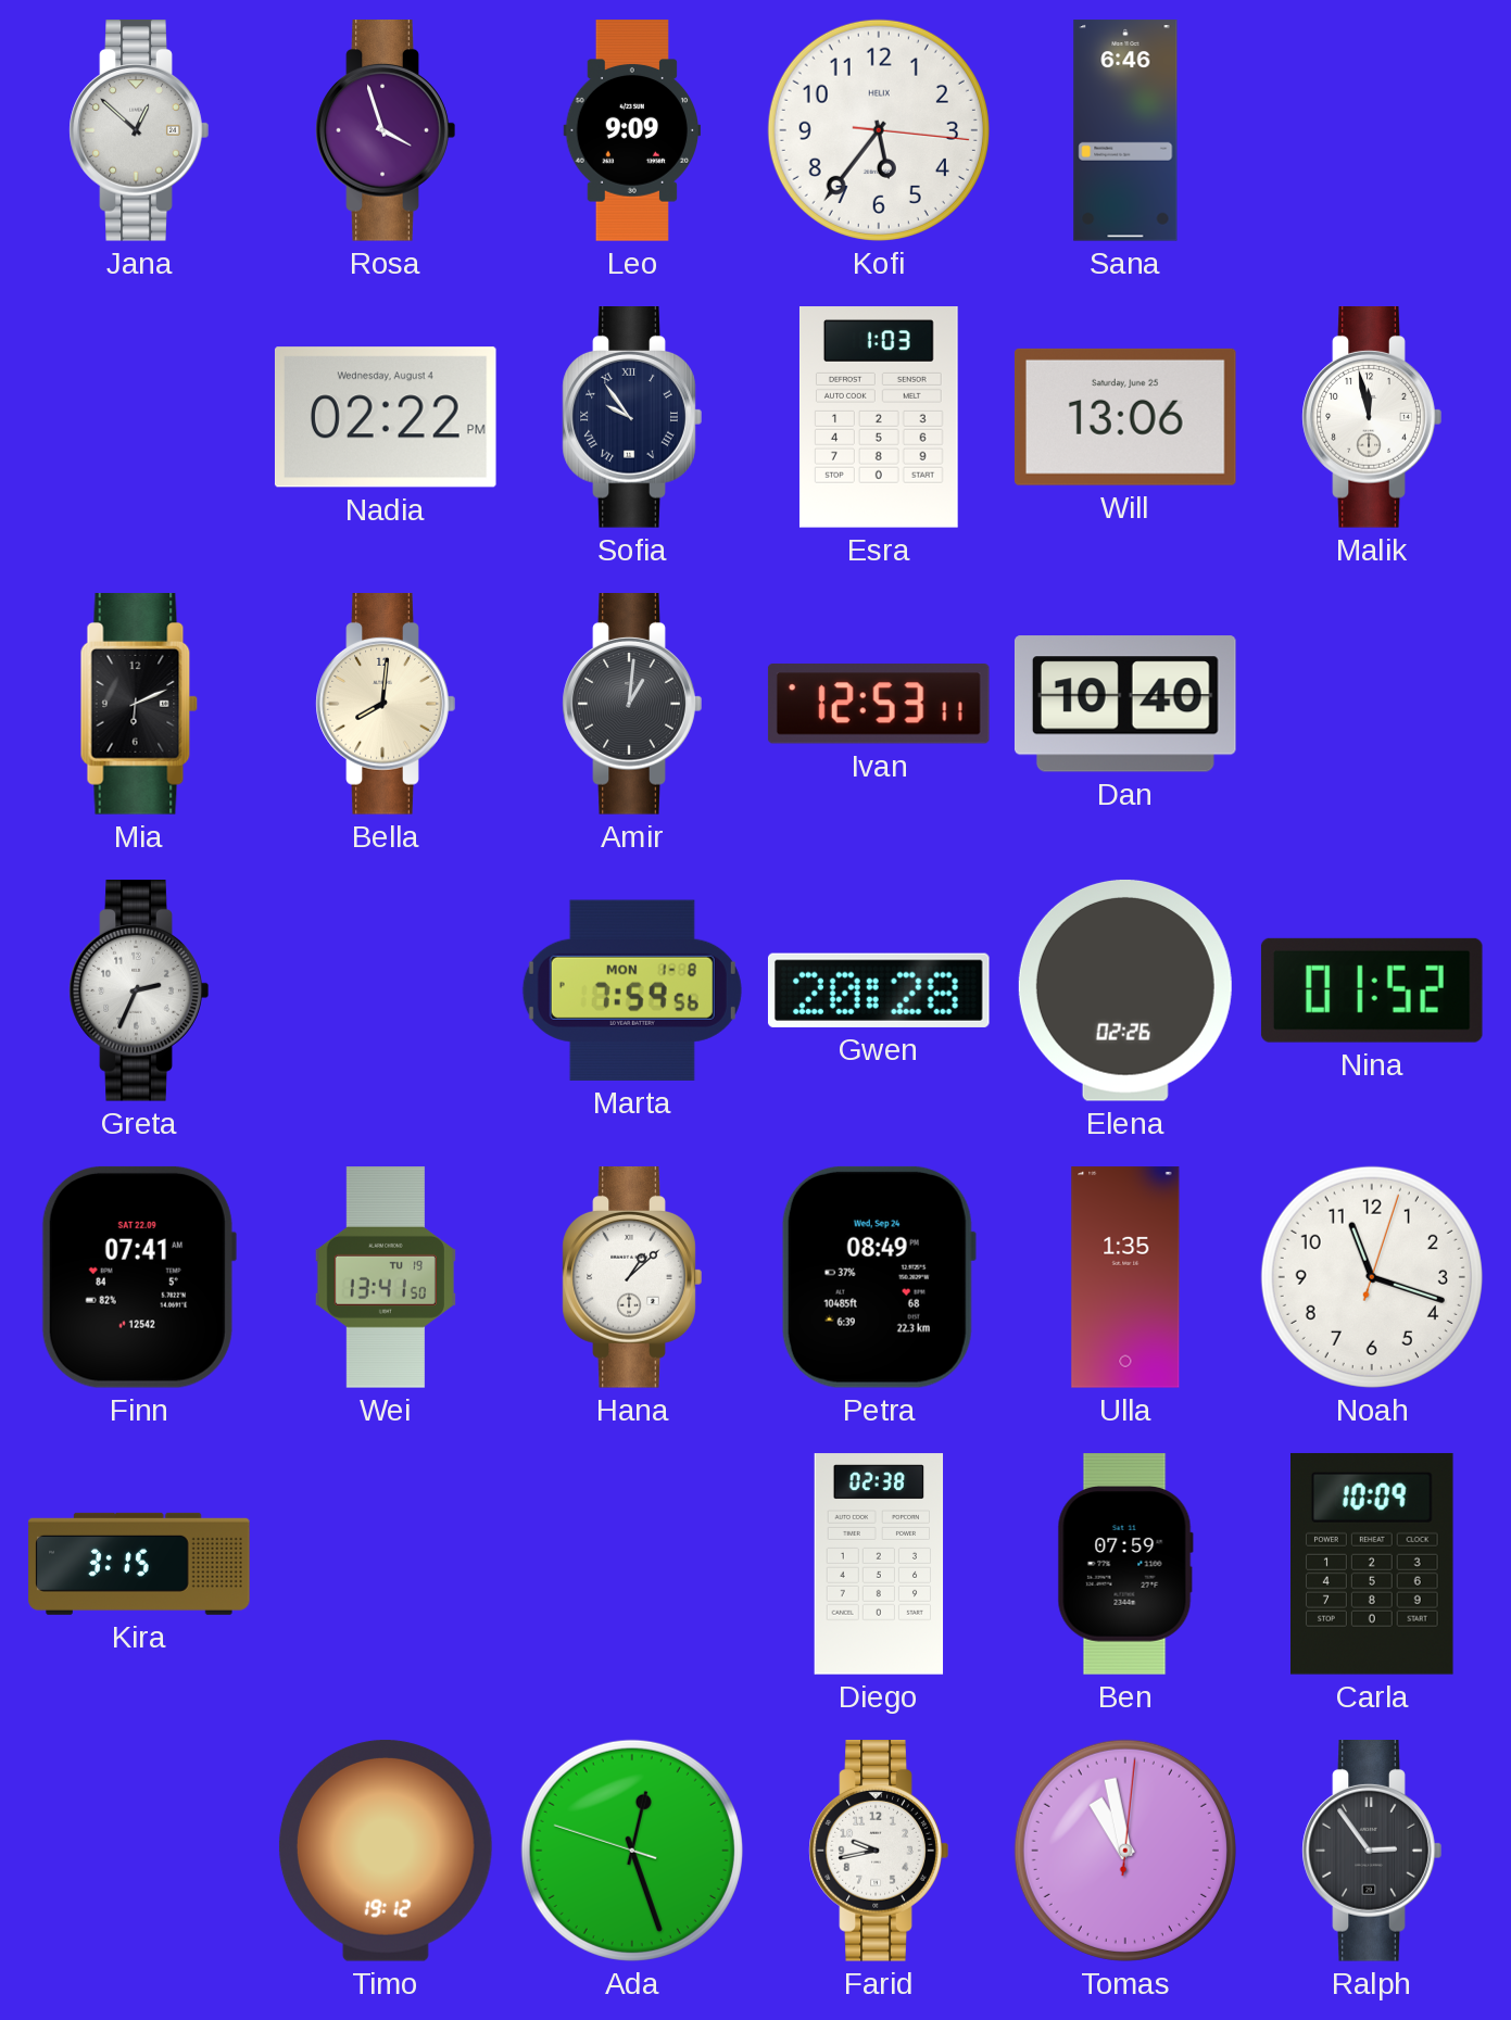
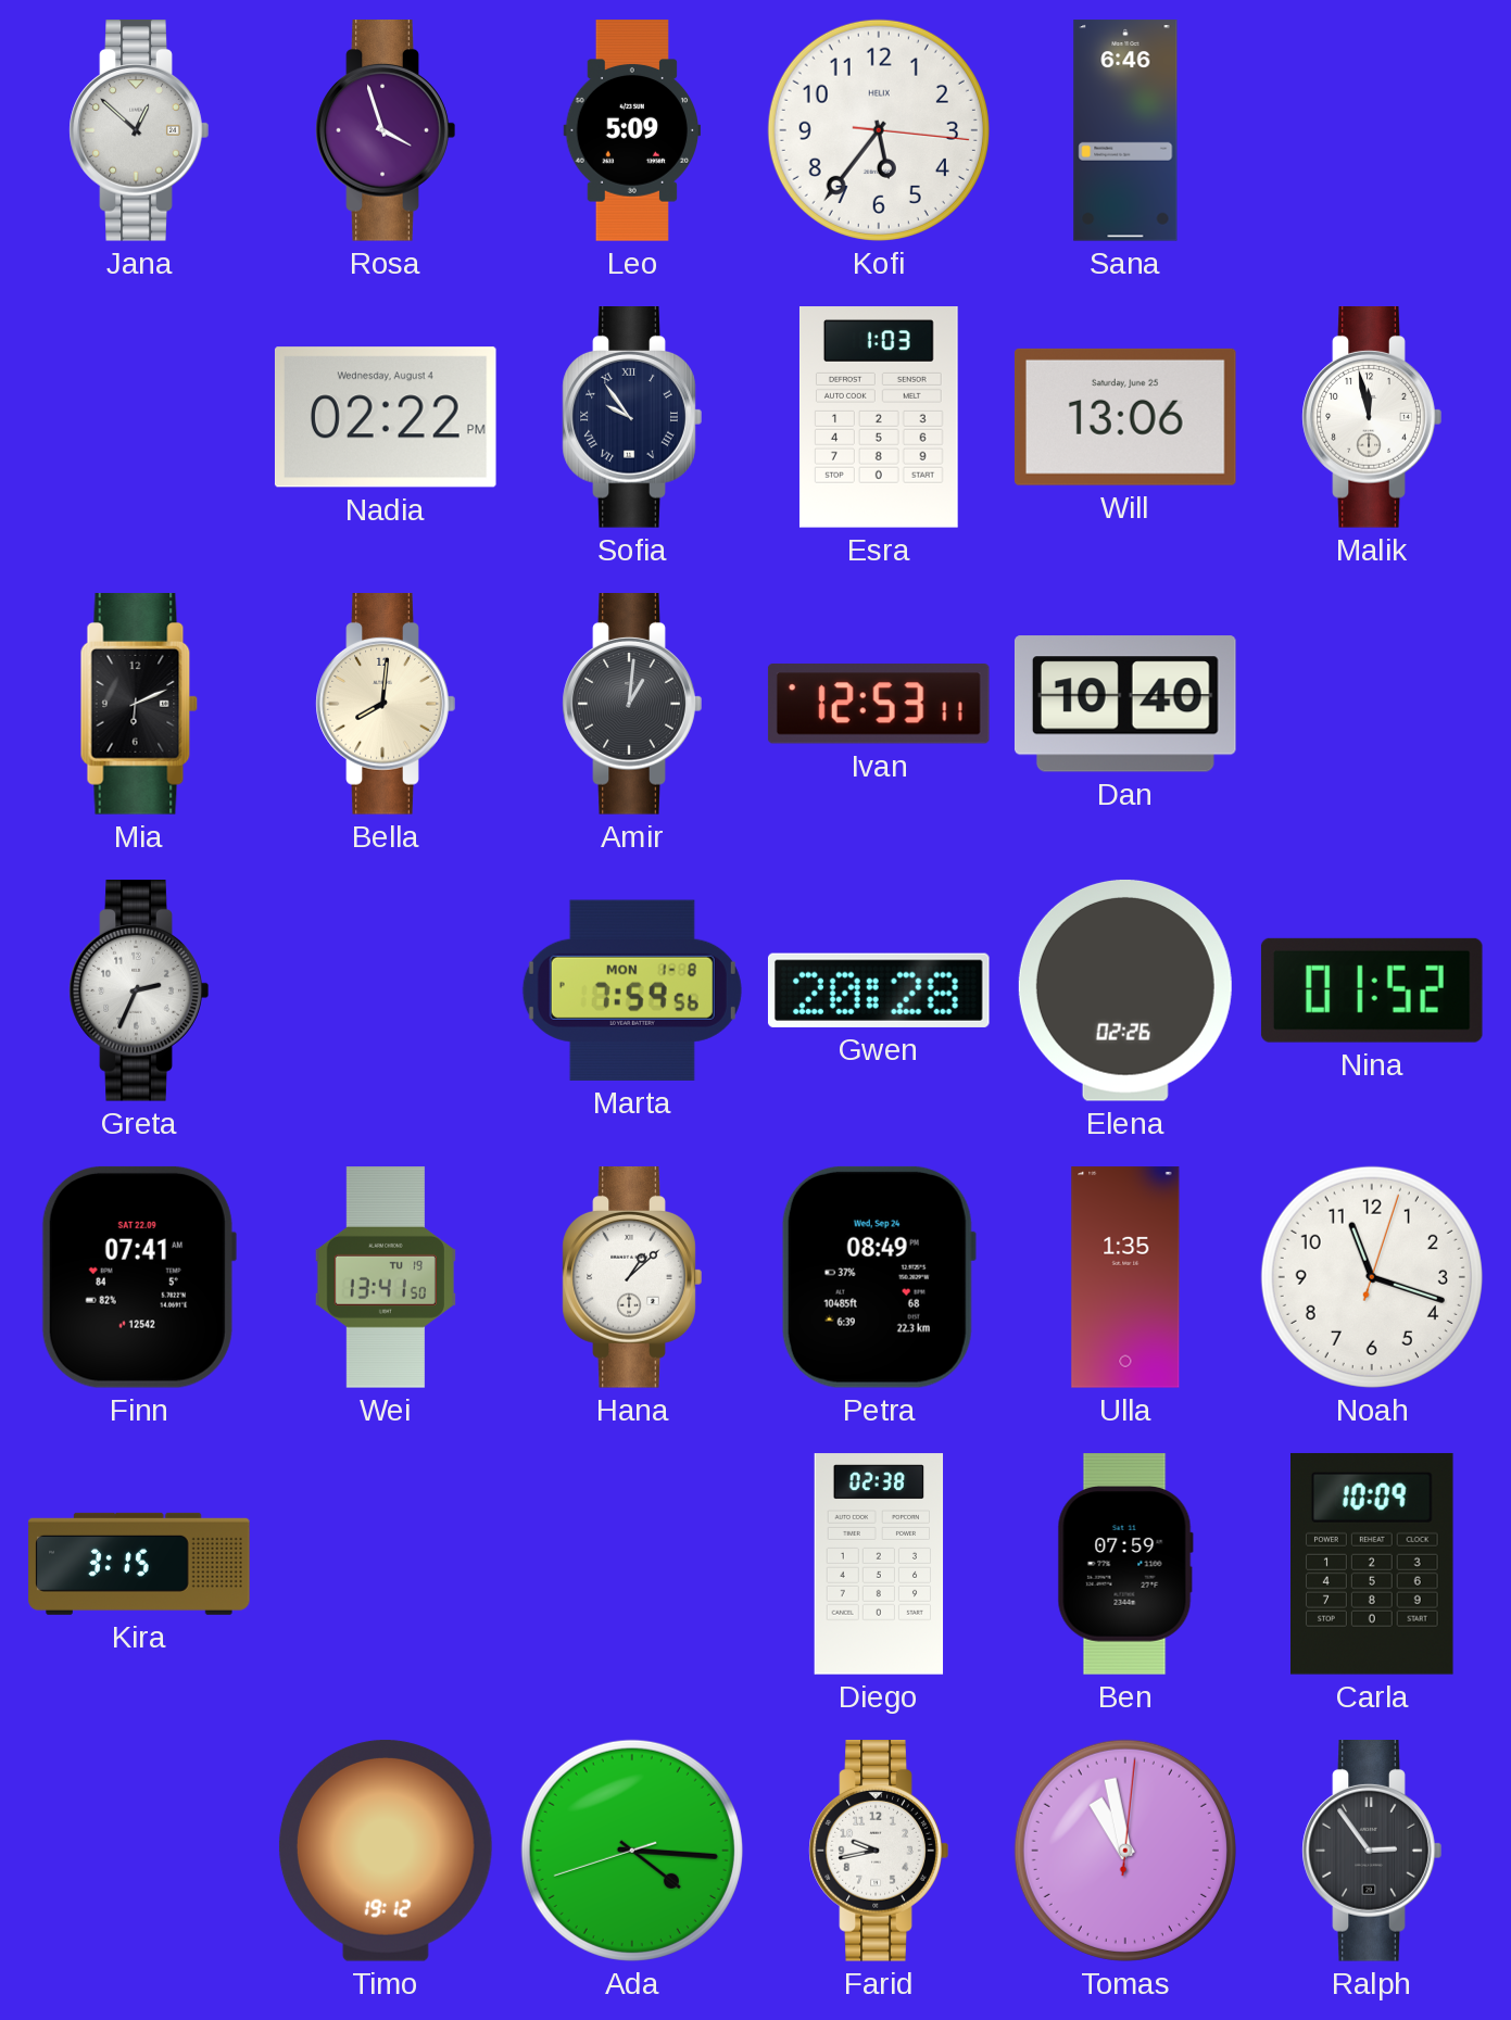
Leo: 9:09 -> 5:09
Ada: 12:26 -> 4:15
